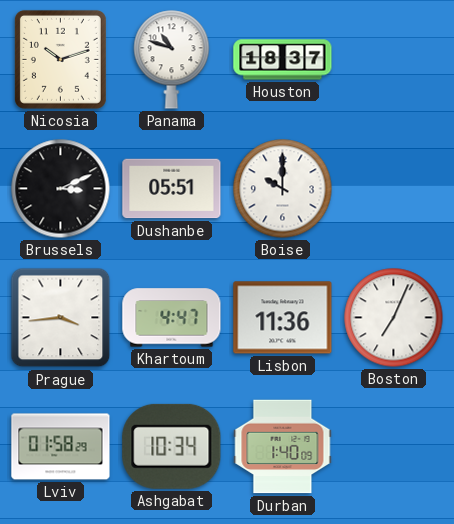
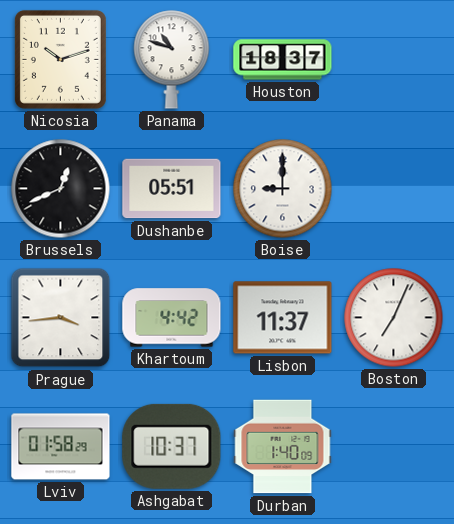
Brussels: 3:11 -> 12:41
Boise: 10:00 -> 9:00
Khartoum: 4:47 -> 4:42
Lisbon: 11:36 -> 11:37
Ashgabat: 10:34 -> 10:37
